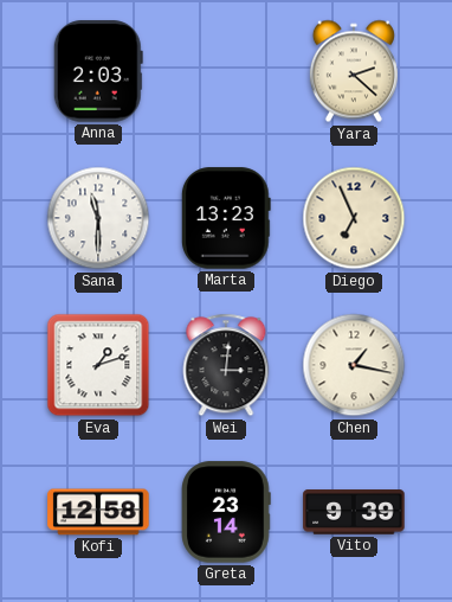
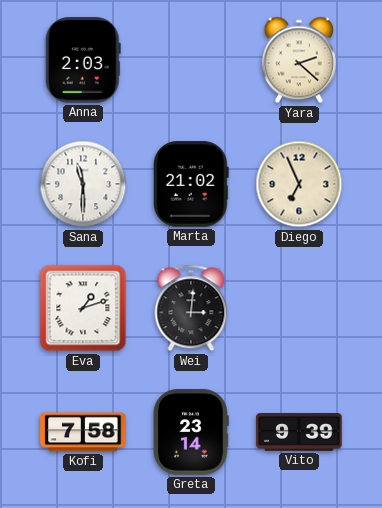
Marta: 13:23 -> 21:02
Chen: 1:17 -> none
Kofi: 12:58 -> 7:58
